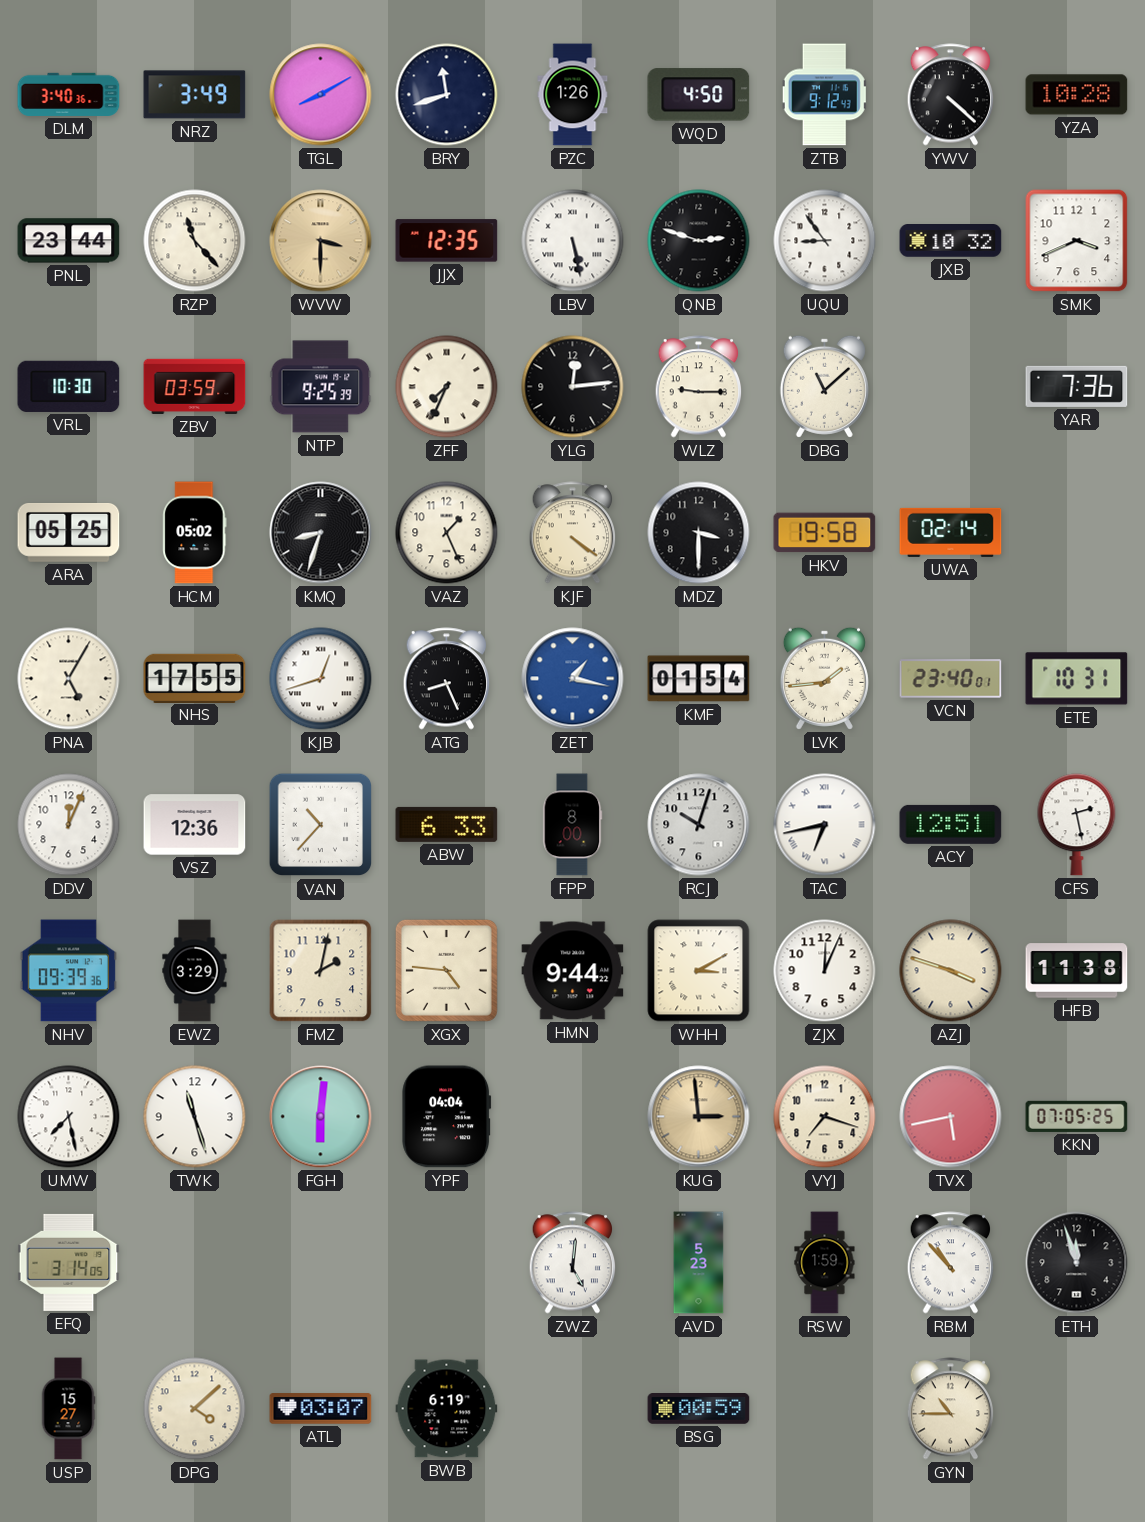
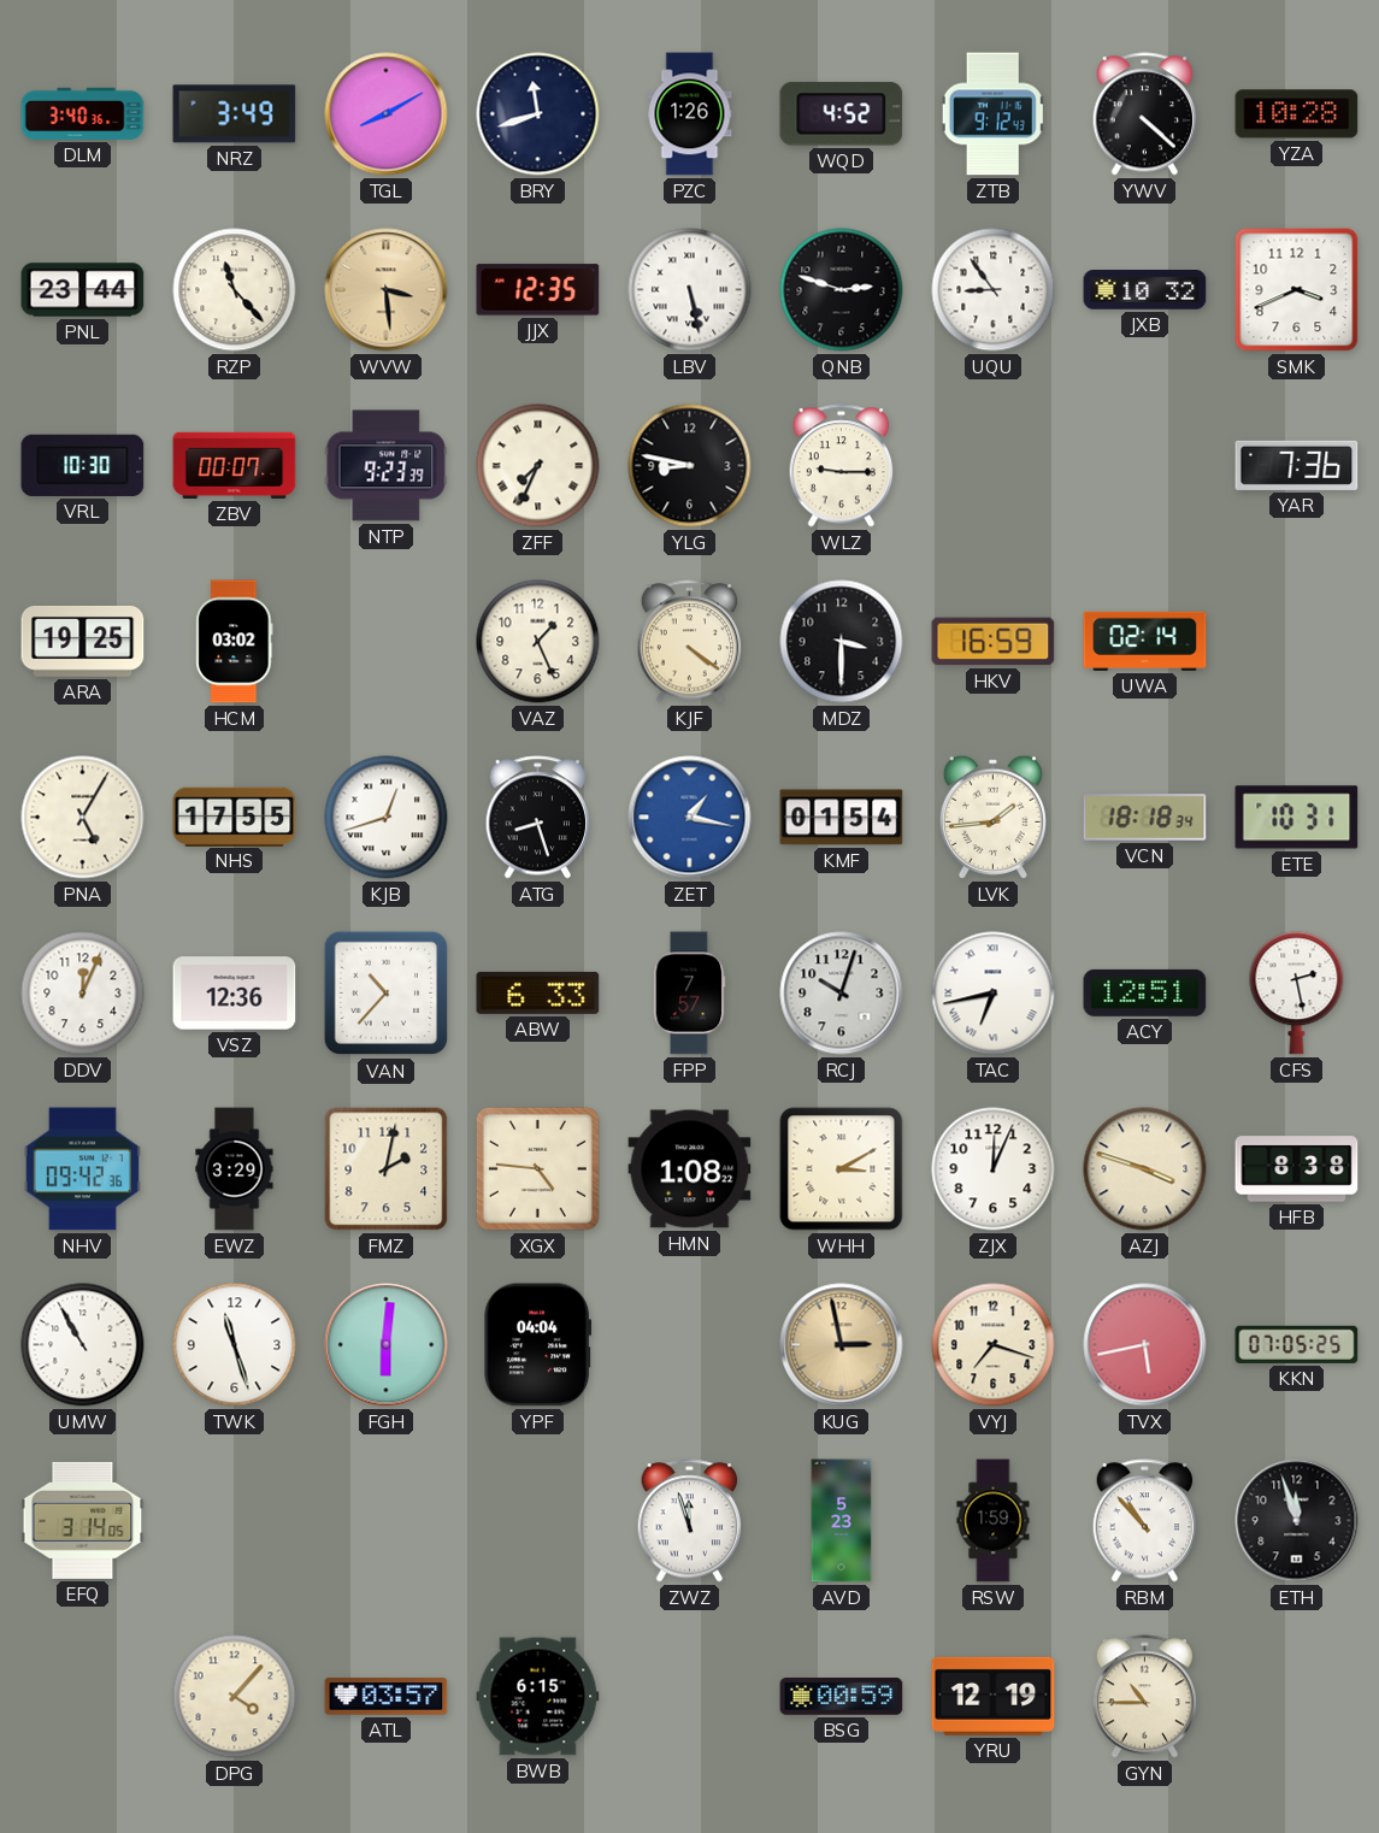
WQD: 4:50 -> 4:52
WVW: 3:30 -> 3:29
ZBV: 03:59 -> 00:07
NTP: 9:25 -> 9:23
YLG: 12:14 -> 8:47
DBG: 11:08 -> none
ARA: 05:25 -> 19:25
HCM: 05:02 -> 03:02
KMQ: 8:33 -> none
HKV: 19:58 -> 16:59
ATG: 8:26 -> 8:27
VCN: 23:40 -> 18:18
FPP: 8:00 -> 7:57
NHV: 09:39 -> 09:42
HMN: 9:44 -> 1:08
HFB: 11:38 -> 8:38
UMW: 7:28 -> 10:55
KUG: 2:59 -> 2:58
ZWZ: 5:01 -> 11:57
USP: 15:27 -> none
DPG: 4:08 -> 4:07
ATL: 03:07 -> 03:57
BWB: 6:19 -> 6:15
YRU: none -> 12:19
